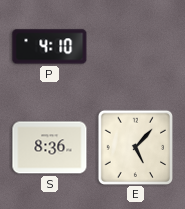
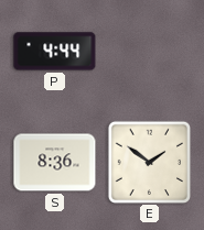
P: 4:10 -> 4:44
E: 5:07 -> 1:51
